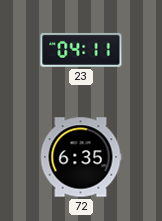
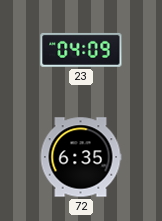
23: 04:11 -> 04:09
